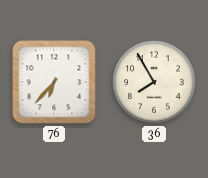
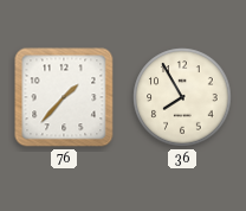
76: 6:37 -> 1:37
